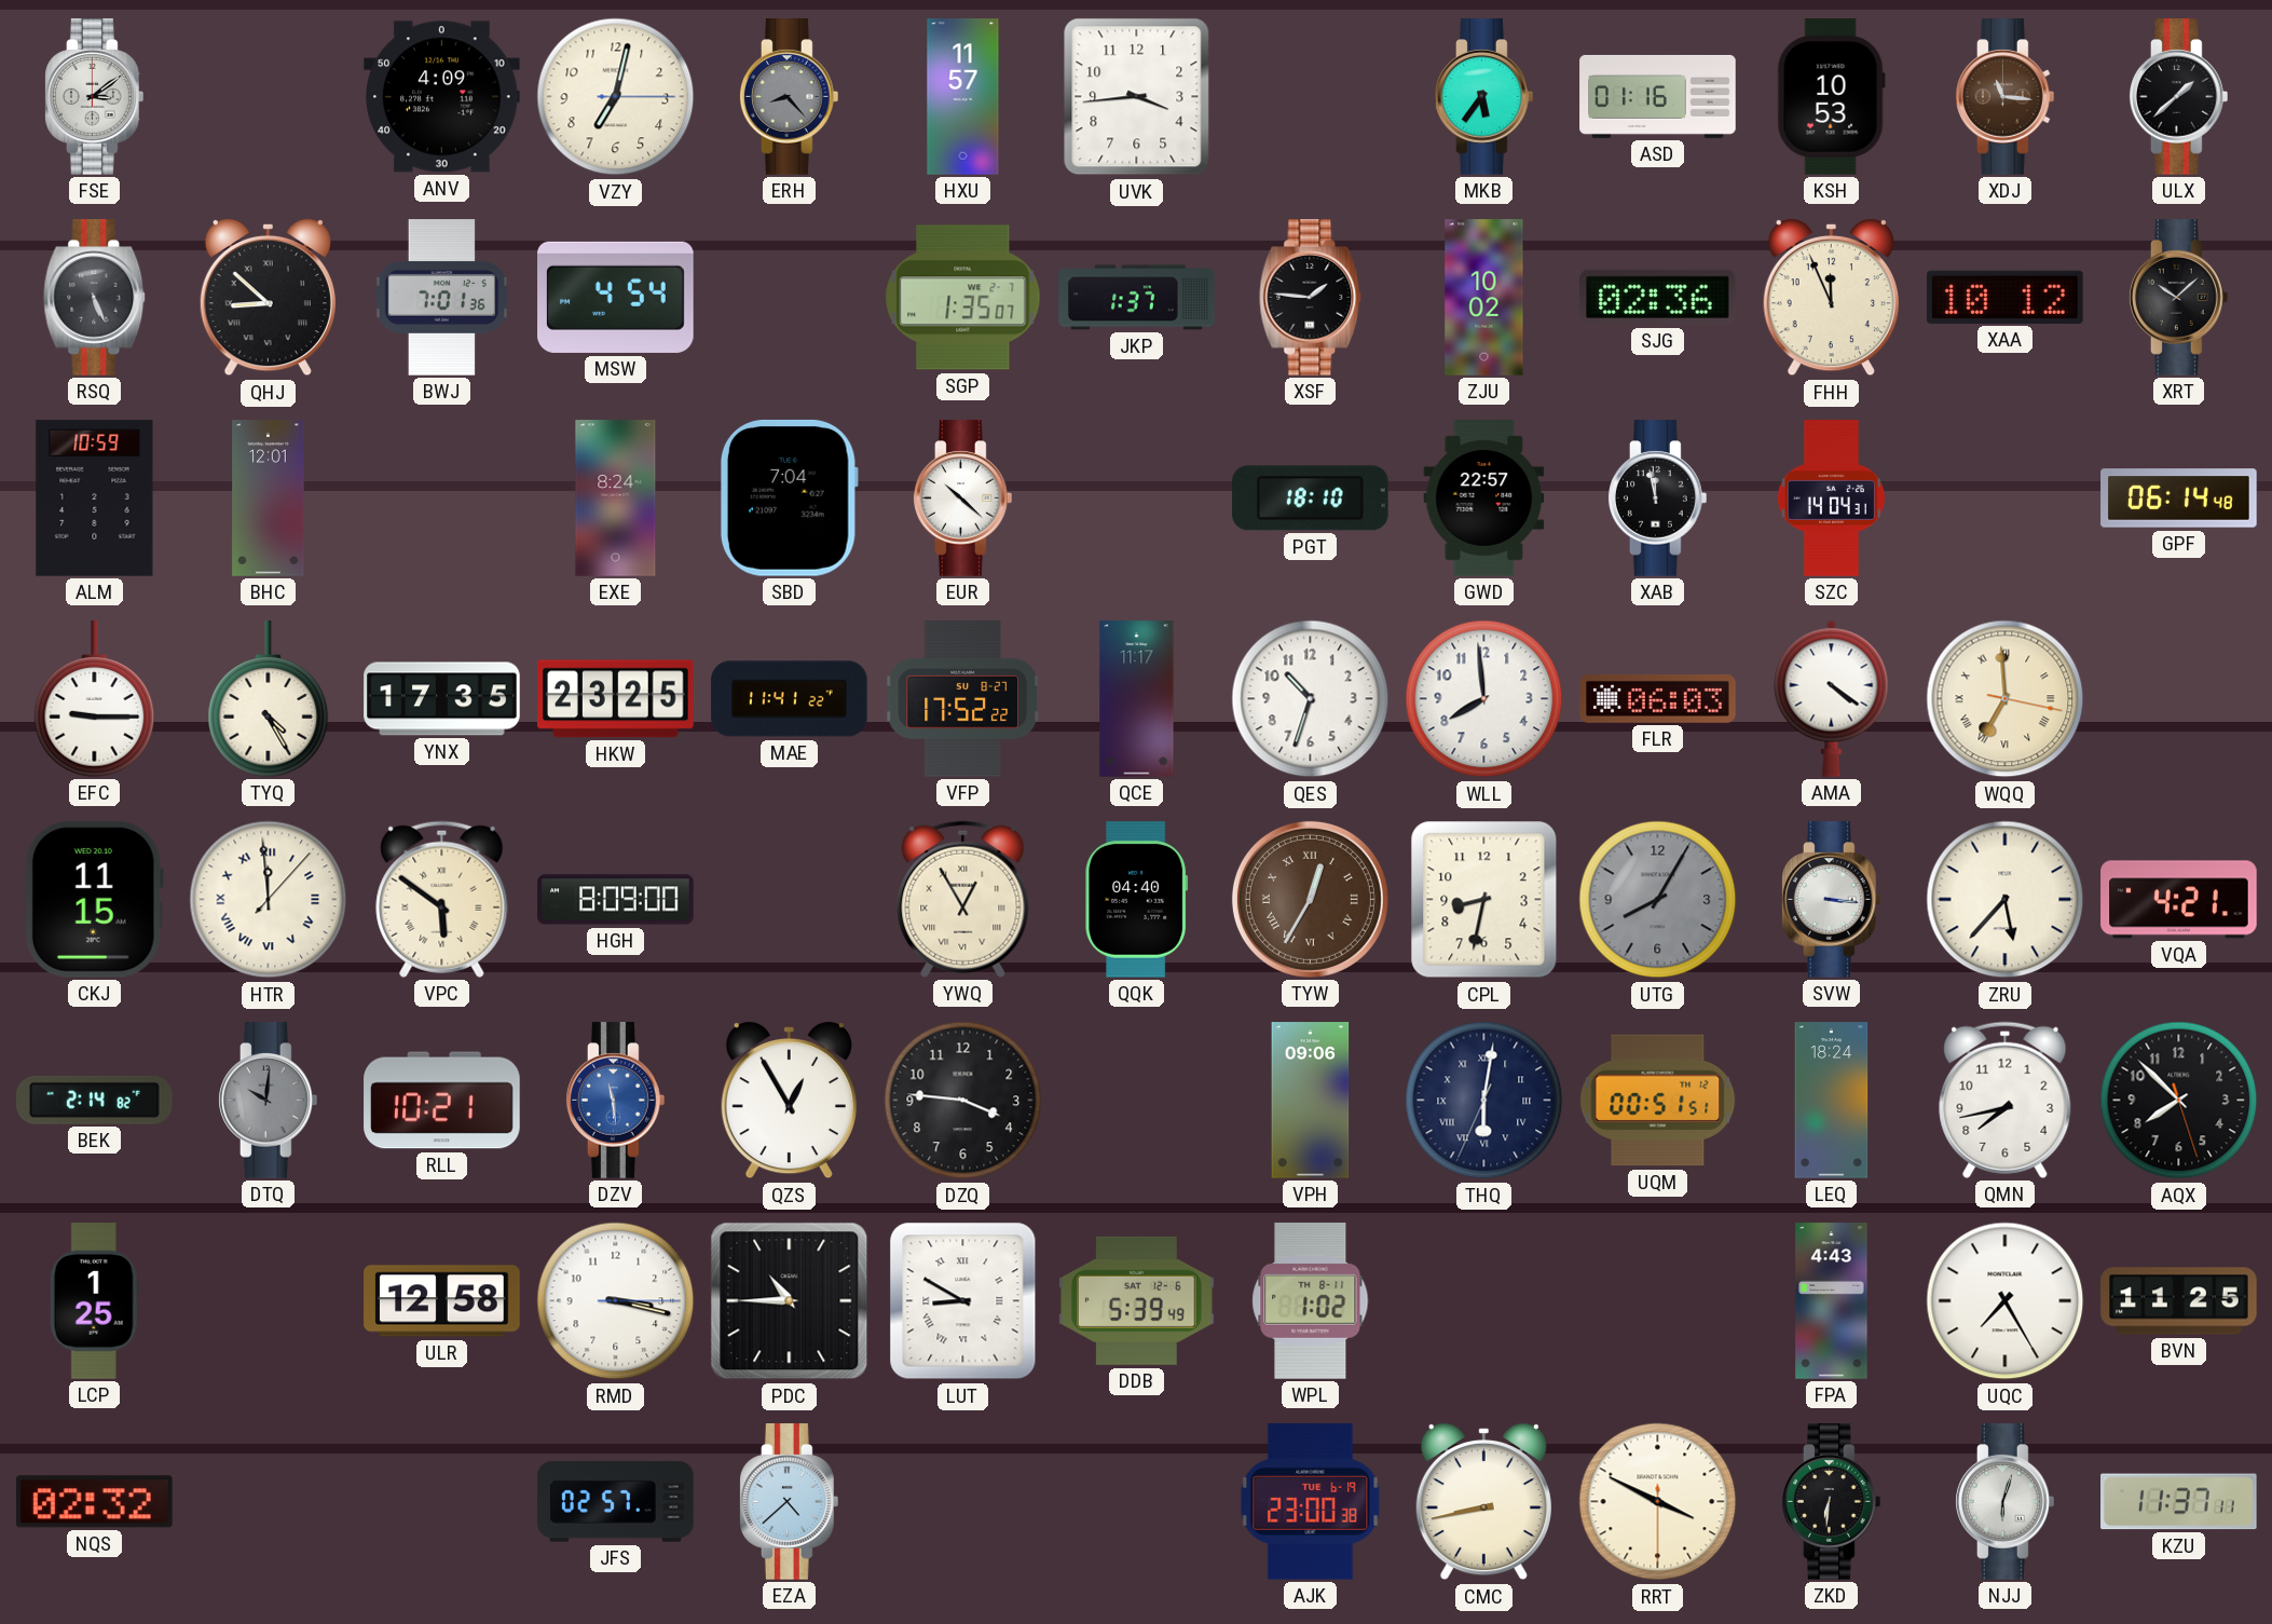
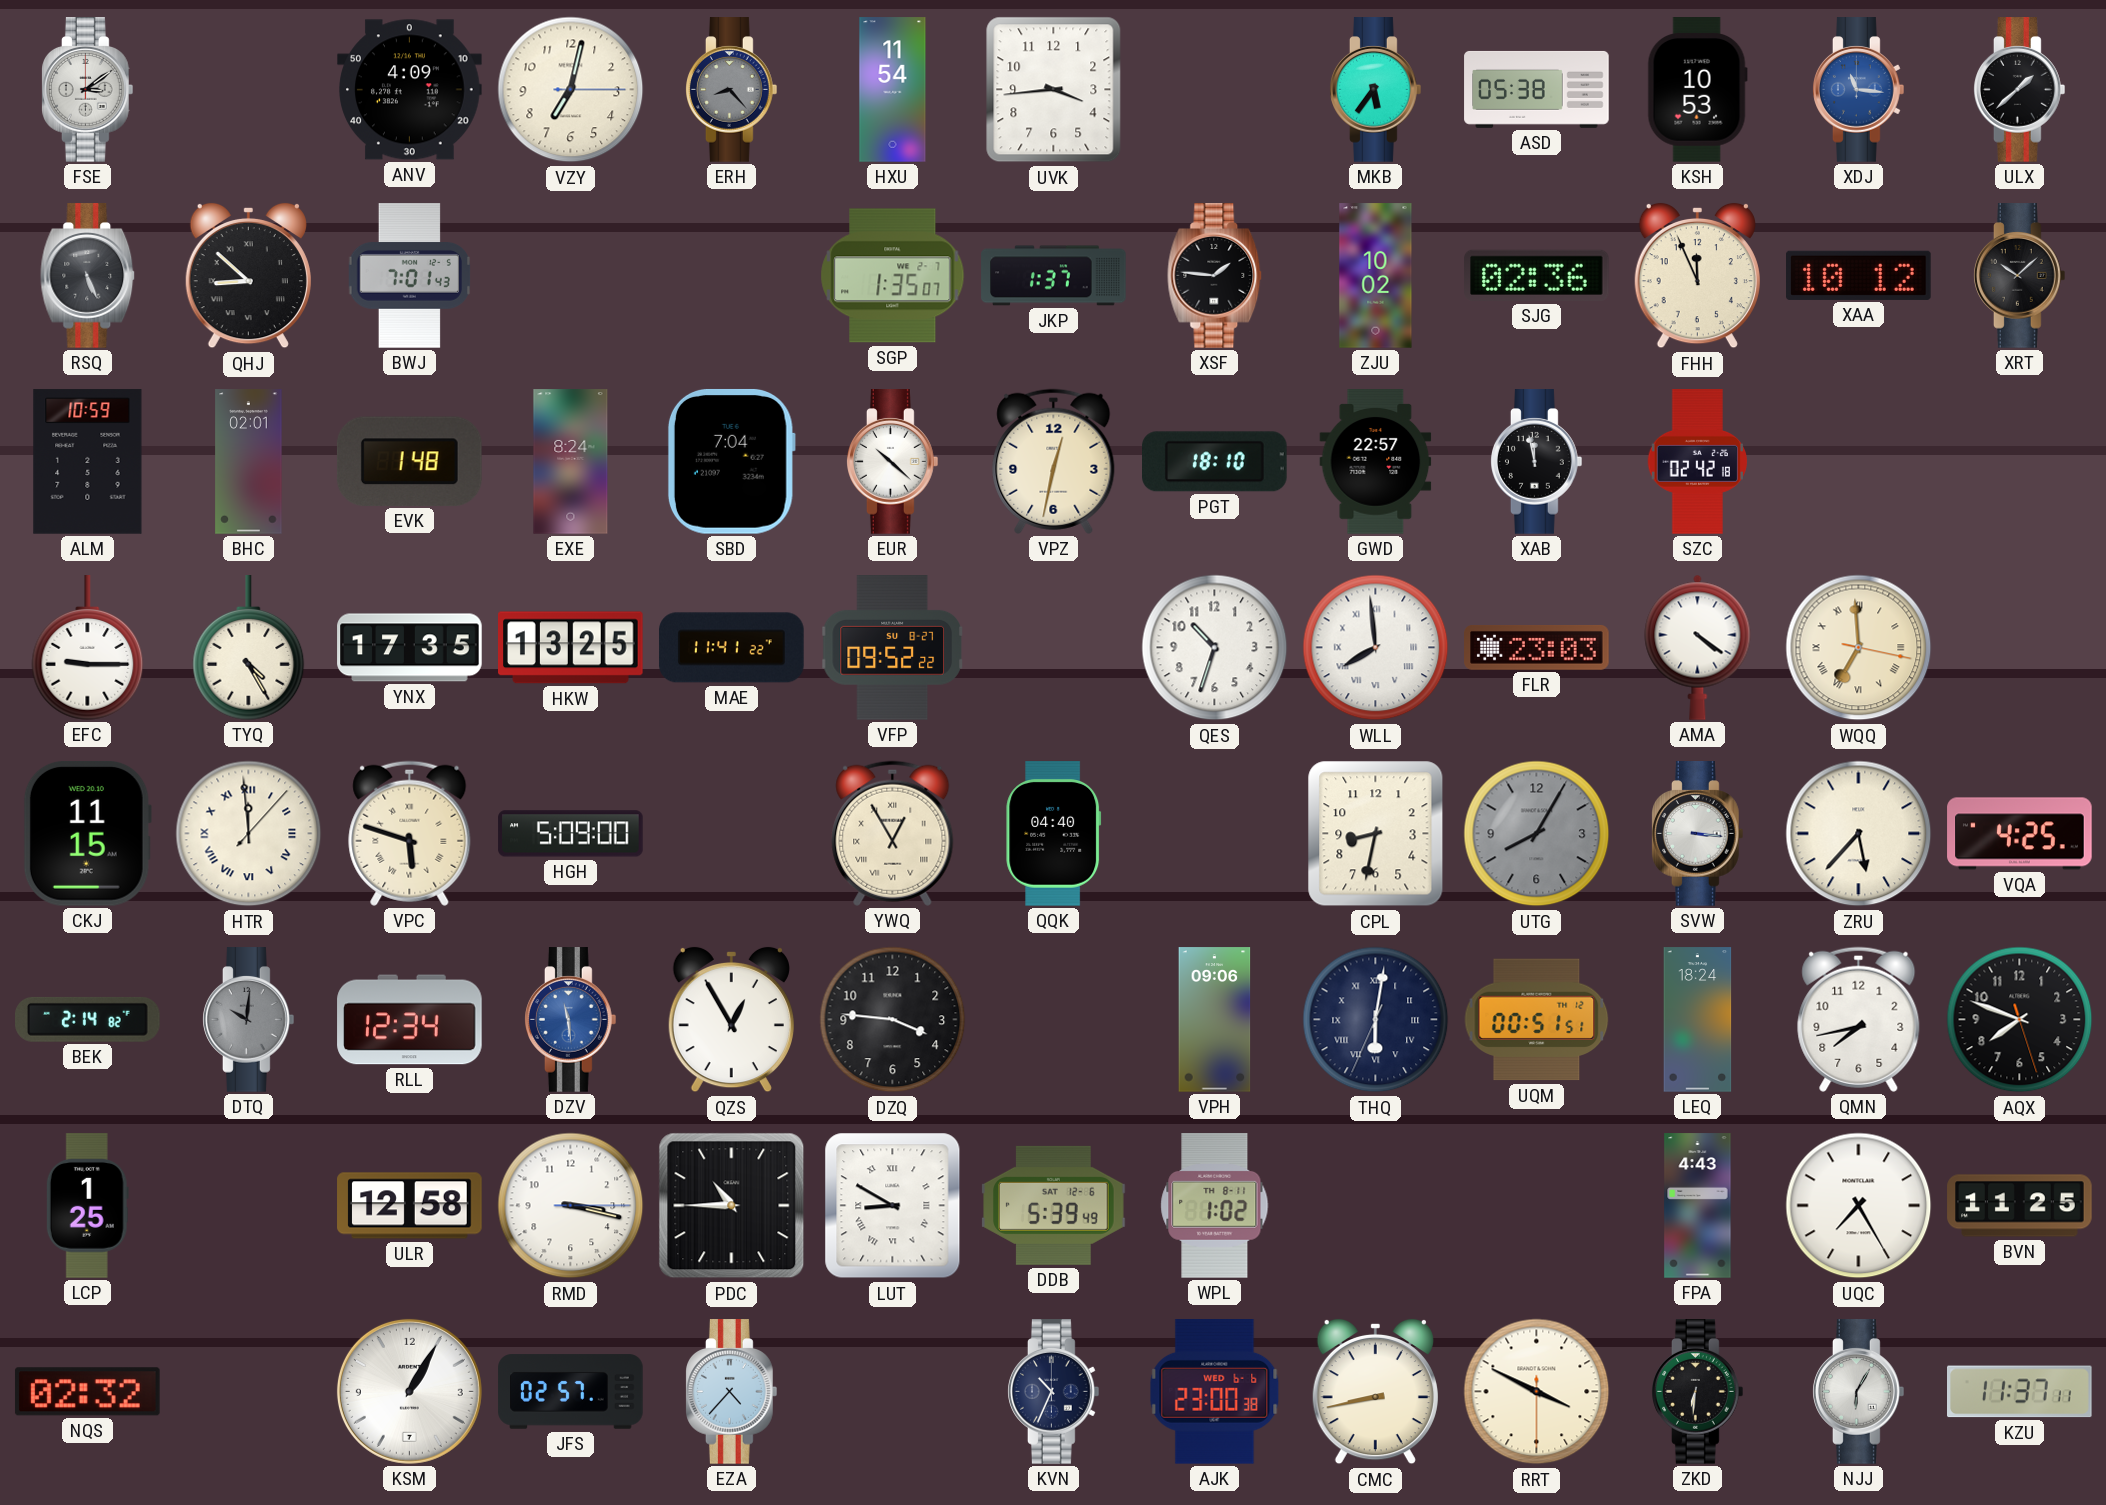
HXU: 11:57 -> 11:54
ASD: 01:16 -> 05:38
XDJ dial: brown -> blue
BWJ: 7:01:36 -> 7:01:43
MSW: 4:54 -> none
BHC: 12:01 -> 02:01
EVK: none -> 1:48
VPZ: none -> 12:32
SZC: 14:04 -> 02:42
GPF: 06:14 -> none
HKW: 23:25 -> 13:25
VFP: 17:52 -> 09:52
QCE: 11:17 -> none
WLL numerals: Arabic -> Roman
FLR: 06:03 -> 23:03
VPC: 5:51 -> 5:48
HGH: 8:09 -> 5:09
TYW: 12:35 -> none
VQA: 4:21 -> 4:25
RLL: 10:21 -> 12:34
AQX: 7:52 -> 7:48
KSM: none -> 1:05
EZA: 4:38 -> 4:37
KVN: none -> 10:34
AJK date: TUE 6-19 -> WED 6-6
NJJ: 6:03 -> 6:05
